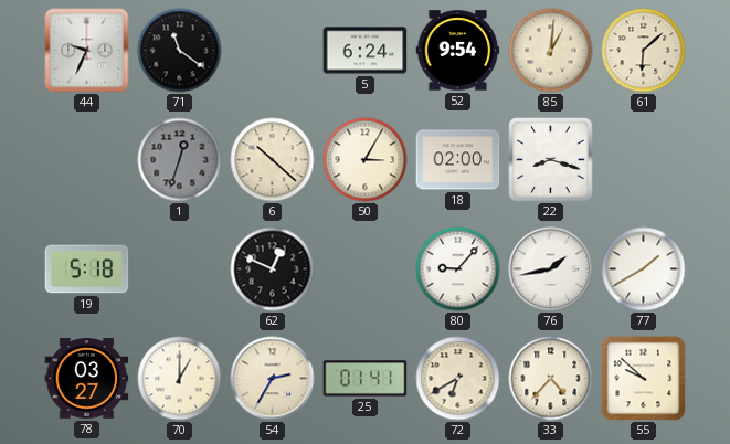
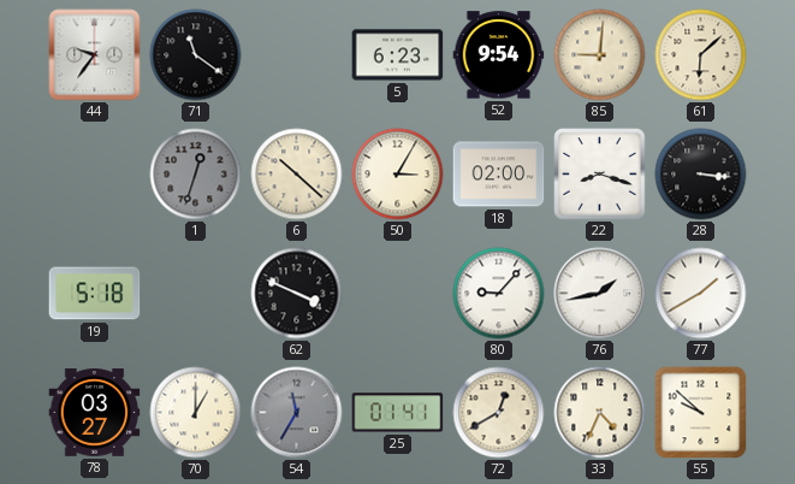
44: 9:34 -> 9:36
5: 6:24 -> 6:23
85: 1:01 -> 9:01
28: none -> 3:16
62: 12:49 -> 3:49
54: 2:35 -> 11:35
54 dial: cream -> grey
72: 6:40 -> 12:40
33: 4:37 -> 4:34
